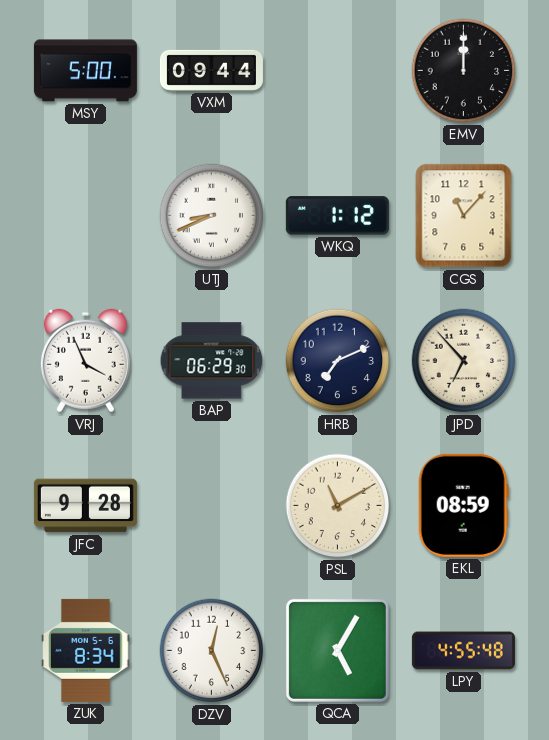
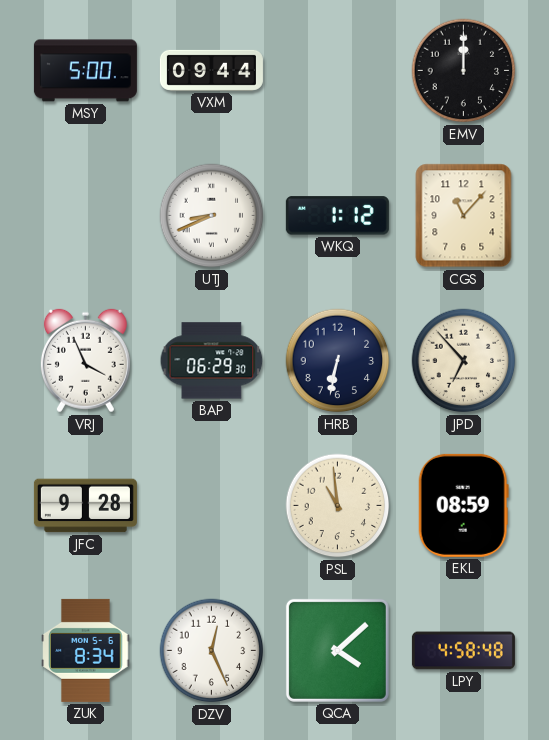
HRB: 7:11 -> 6:32
PSL: 11:10 -> 10:59
QCA: 5:05 -> 4:08
LPY: 4:55 -> 4:58
